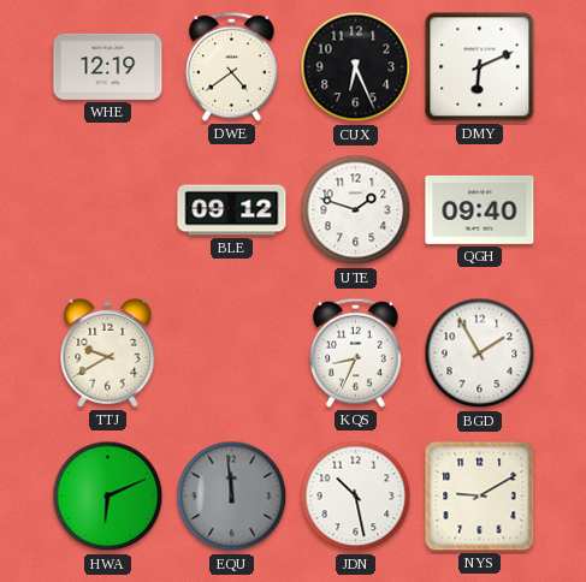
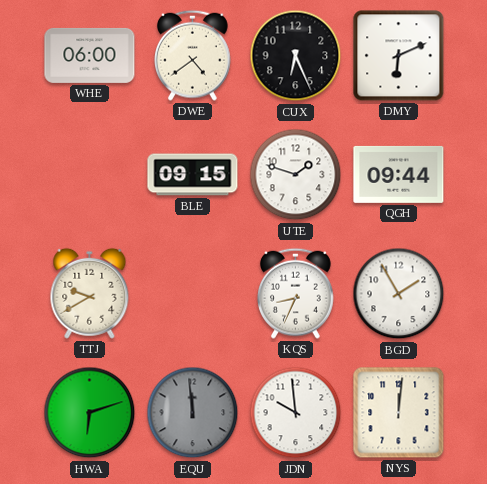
WHE: 12:19 -> 06:00
BLE: 09:12 -> 09:15
QGH: 09:40 -> 09:44
HWA: 6:11 -> 6:12
JDN: 10:28 -> 9:59
NYS: 9:10 -> 12:01
